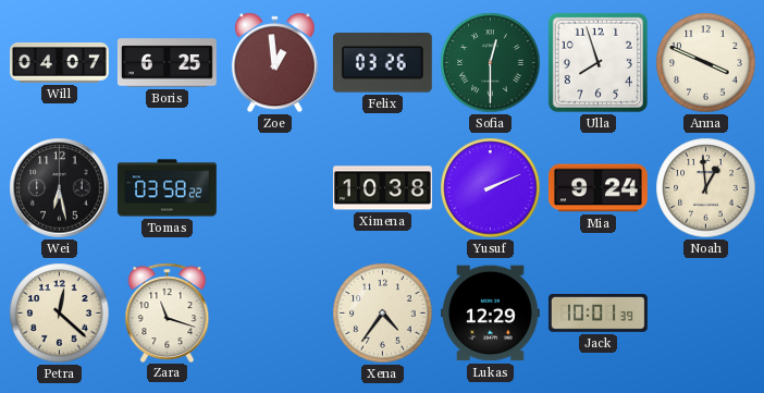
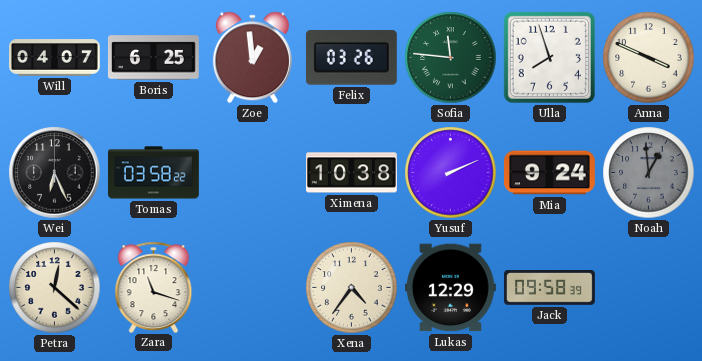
Sofia: 12:30 -> 11:46
Wei: 6:28 -> 6:26
Noah dial: cream -> grey
Jack: 10:01 -> 09:58
